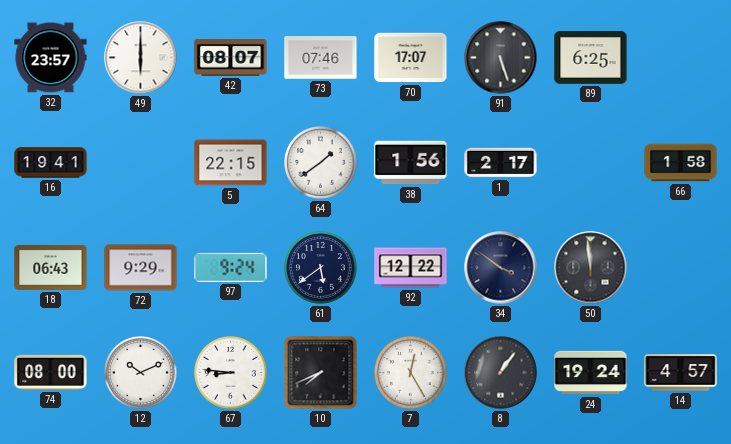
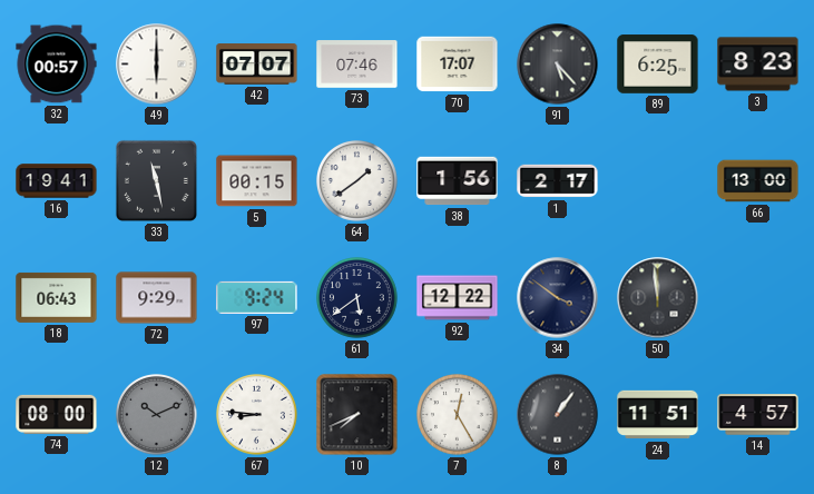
32: 23:57 -> 00:57
42: 08:07 -> 07:07
91: 5:27 -> 5:23
3: none -> 8:23
33: none -> 11:28
5: 22:15 -> 00:15
66: 1:58 -> 13:00
12 dial: white -> grey
24: 19:24 -> 11:51
